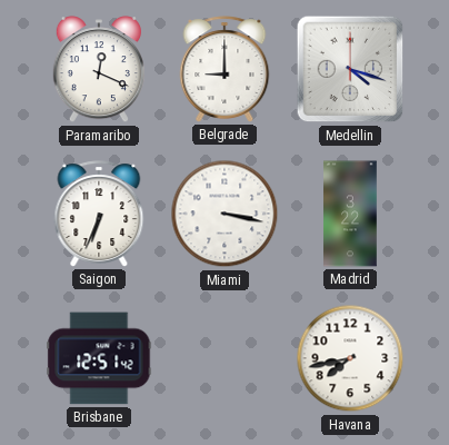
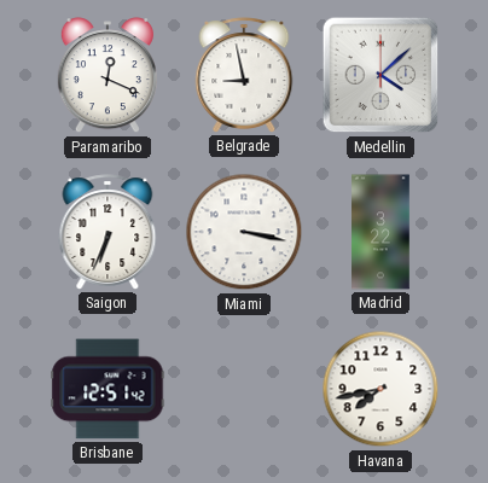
Belgrade: 9:00 -> 8:58
Medellin: 4:18 -> 4:08
